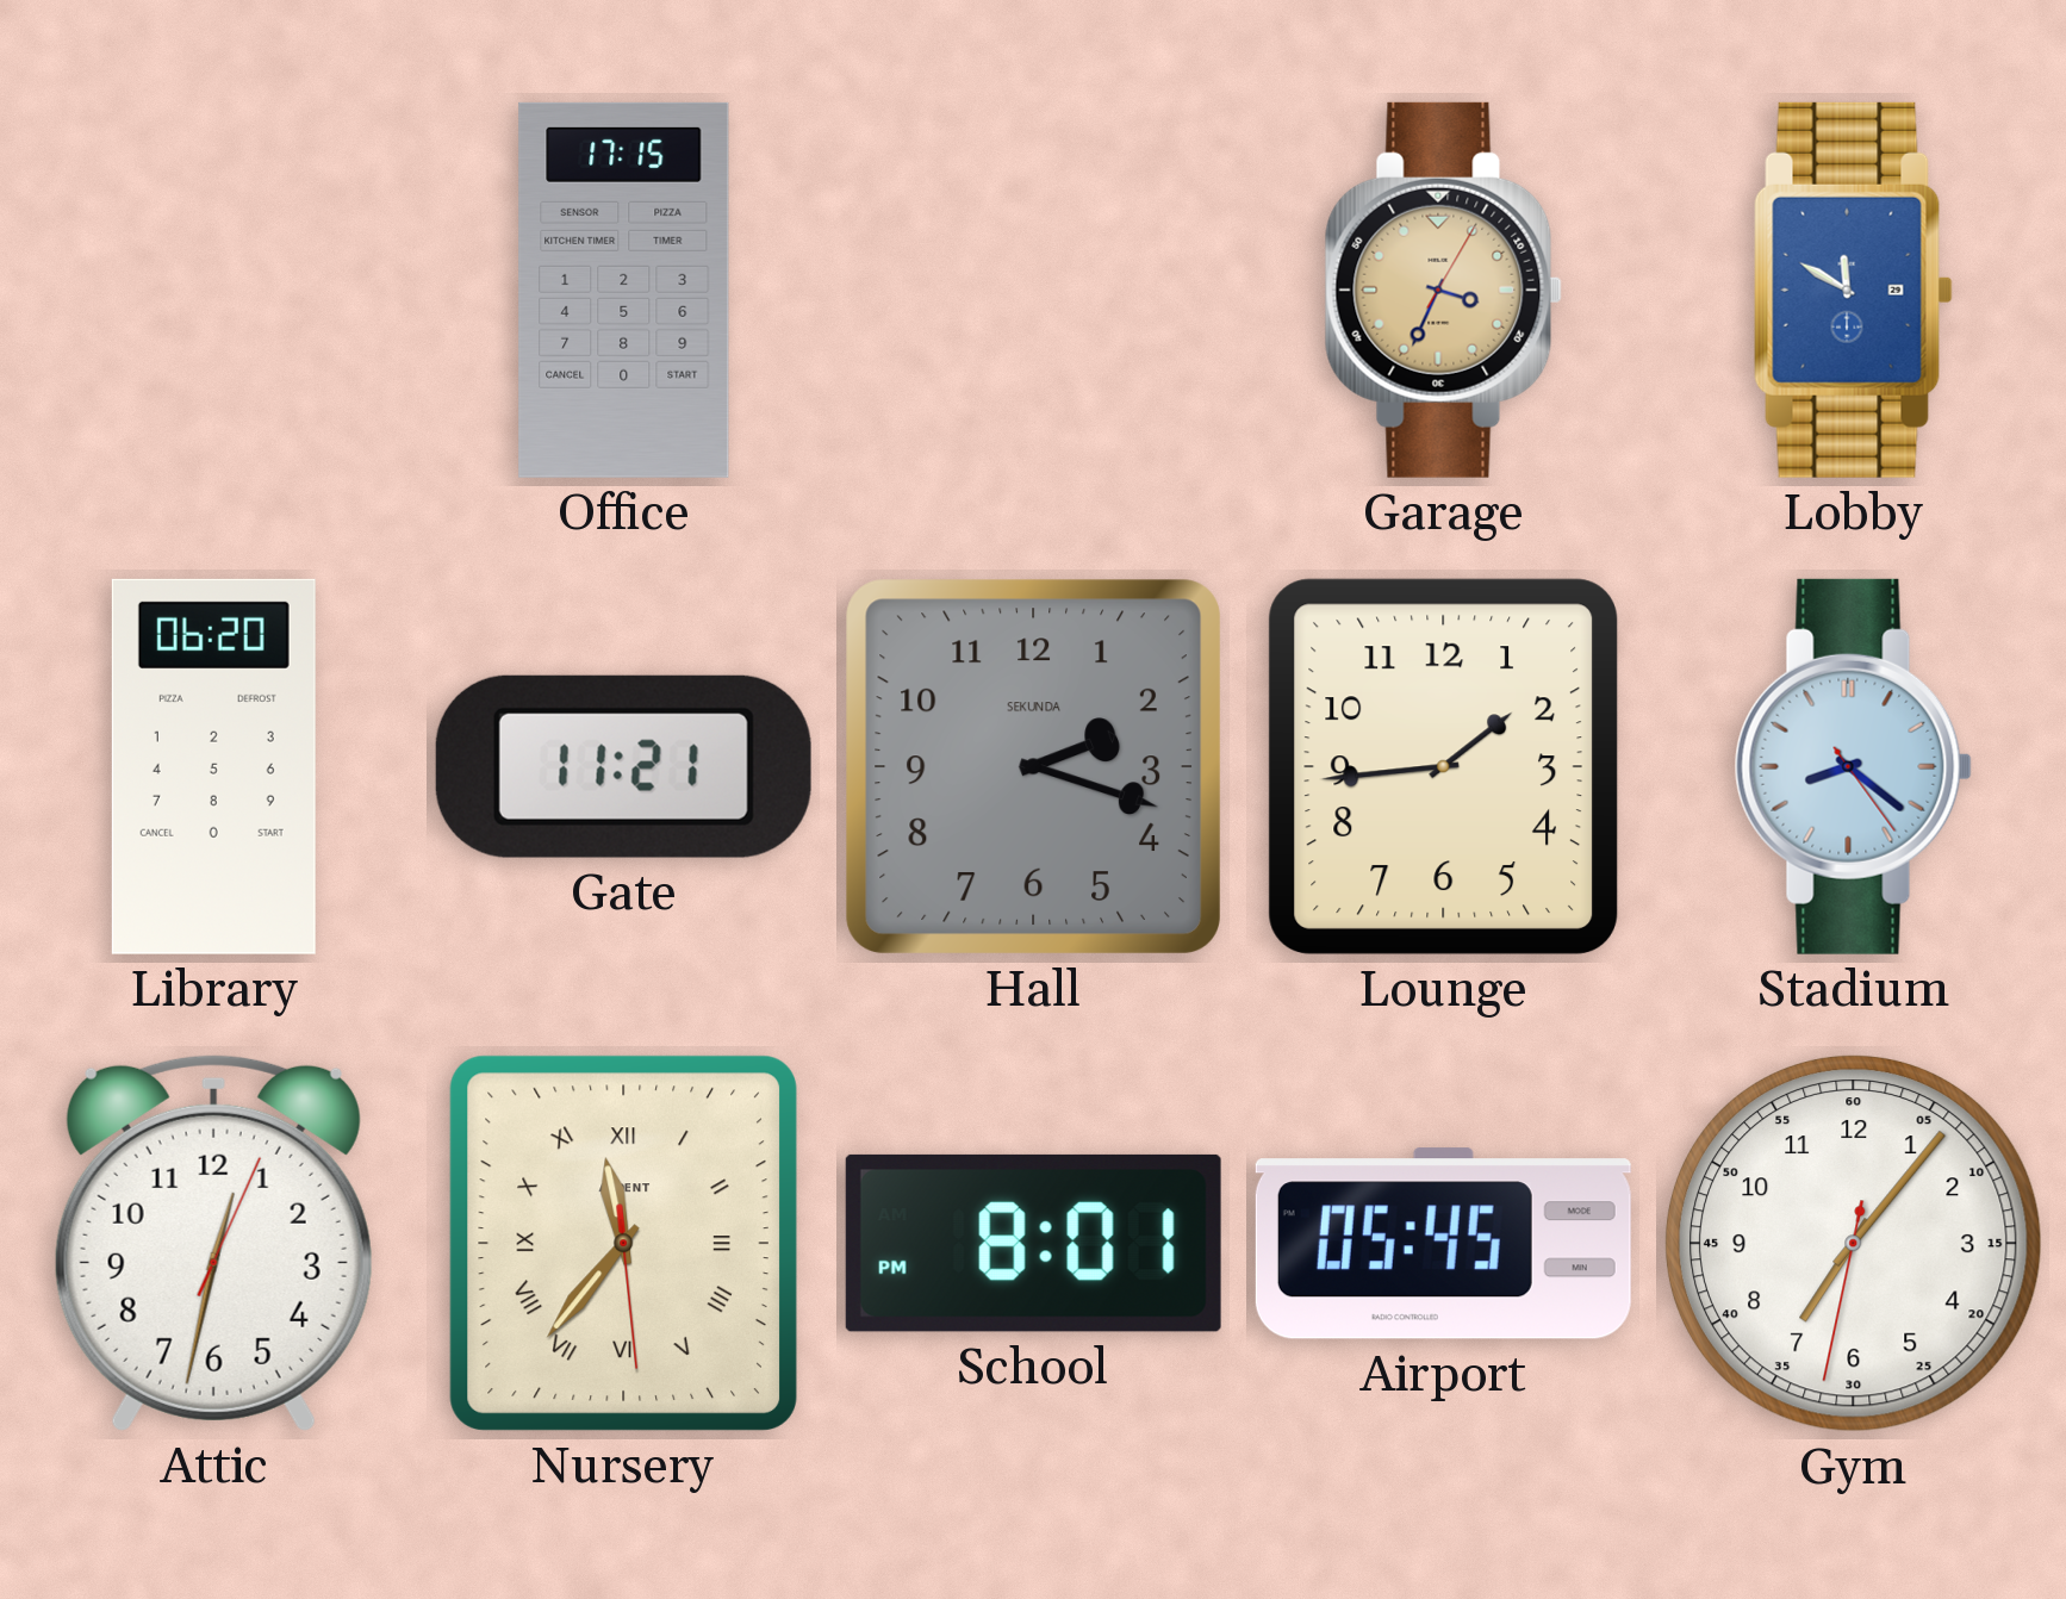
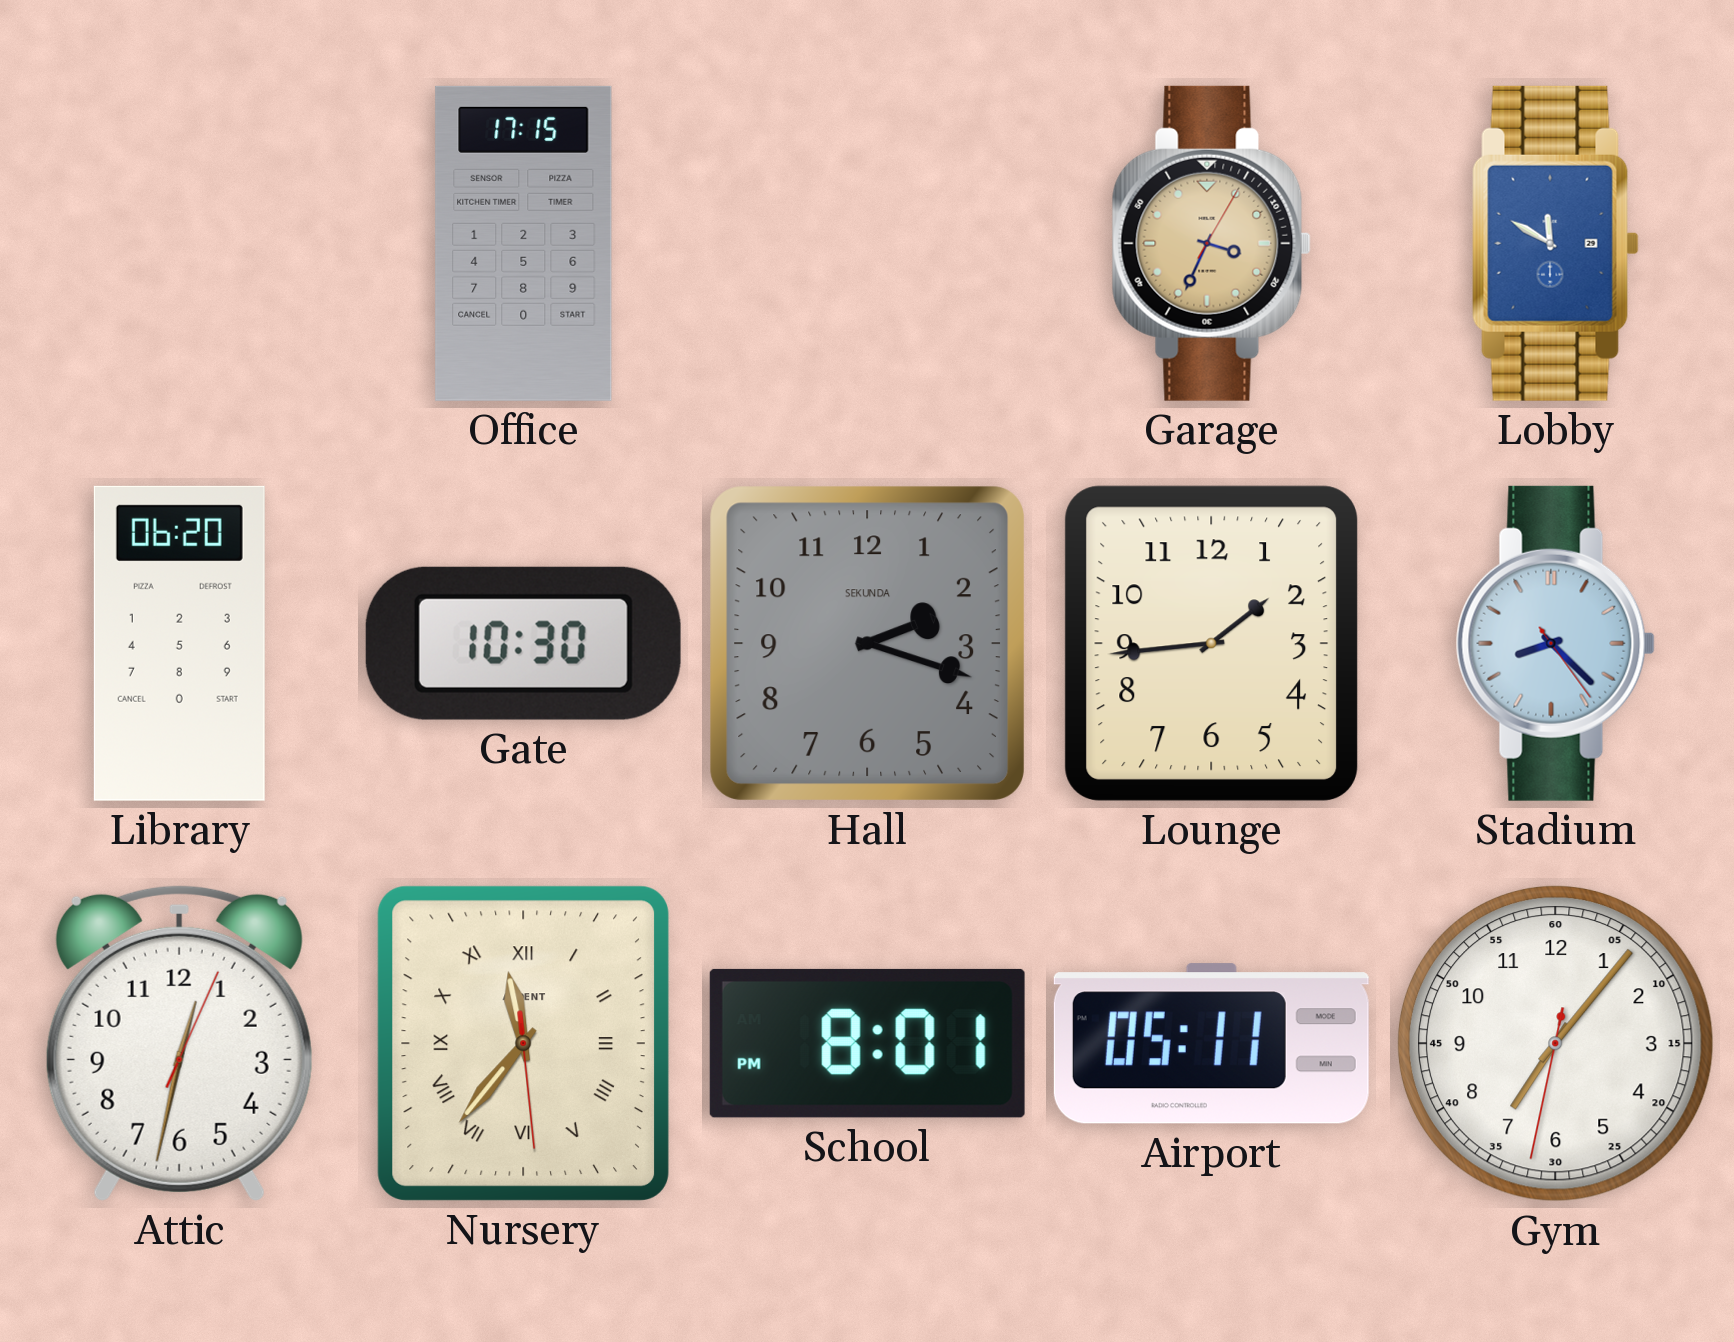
Gate: 11:21 -> 10:30
Stadium: 8:21 -> 8:22
Airport: 05:45 -> 05:11
